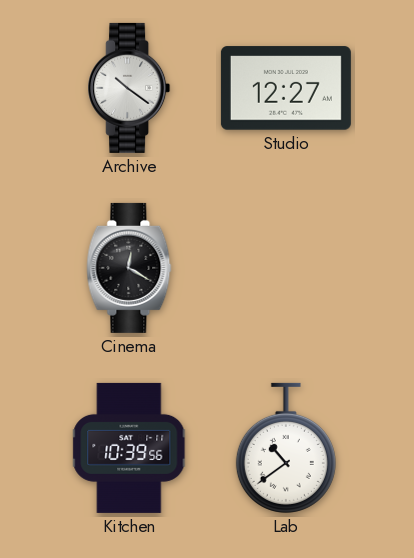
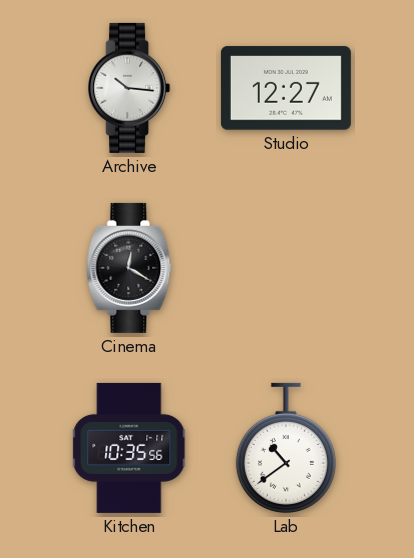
Archive: 10:21 -> 10:16
Kitchen: 10:39 -> 10:35
